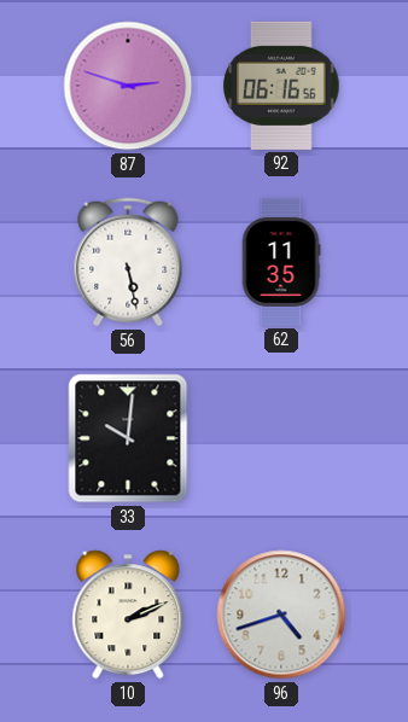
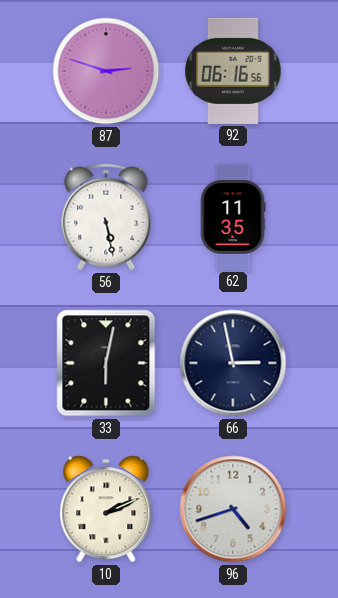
33: 10:01 -> 6:02
66: none -> 2:58
